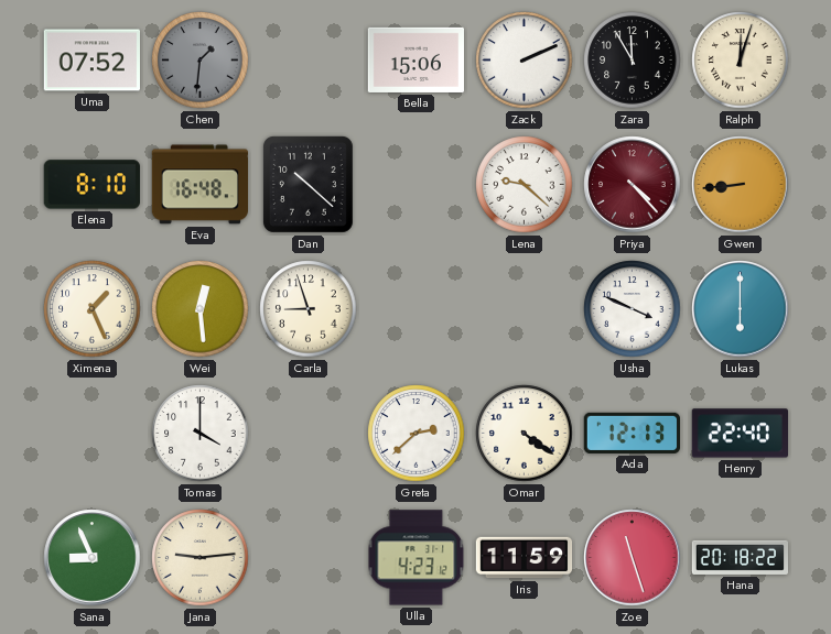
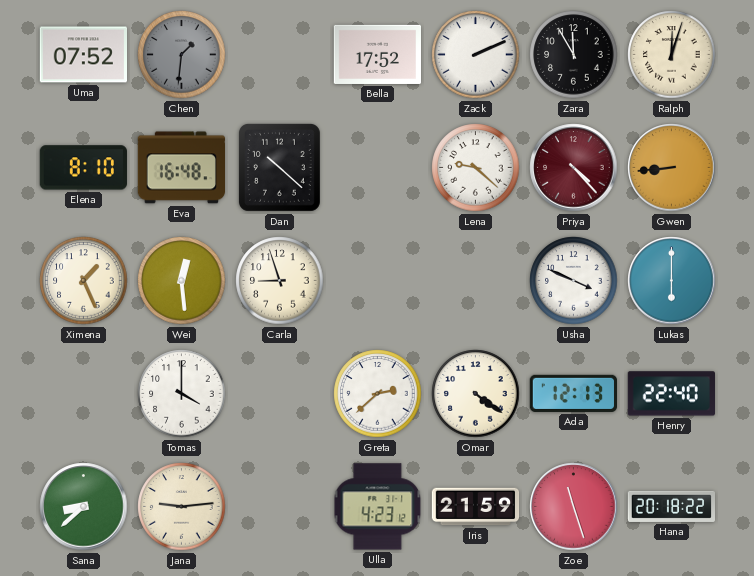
Bella: 15:06 -> 17:52
Sana: 8:56 -> 8:38
Iris: 11:59 -> 21:59
